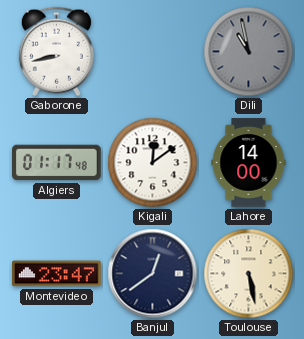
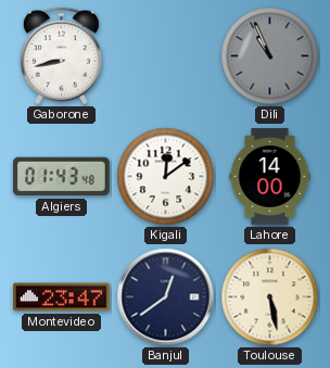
Dili: 10:58 -> 10:56
Algiers: 01:17 -> 01:43
